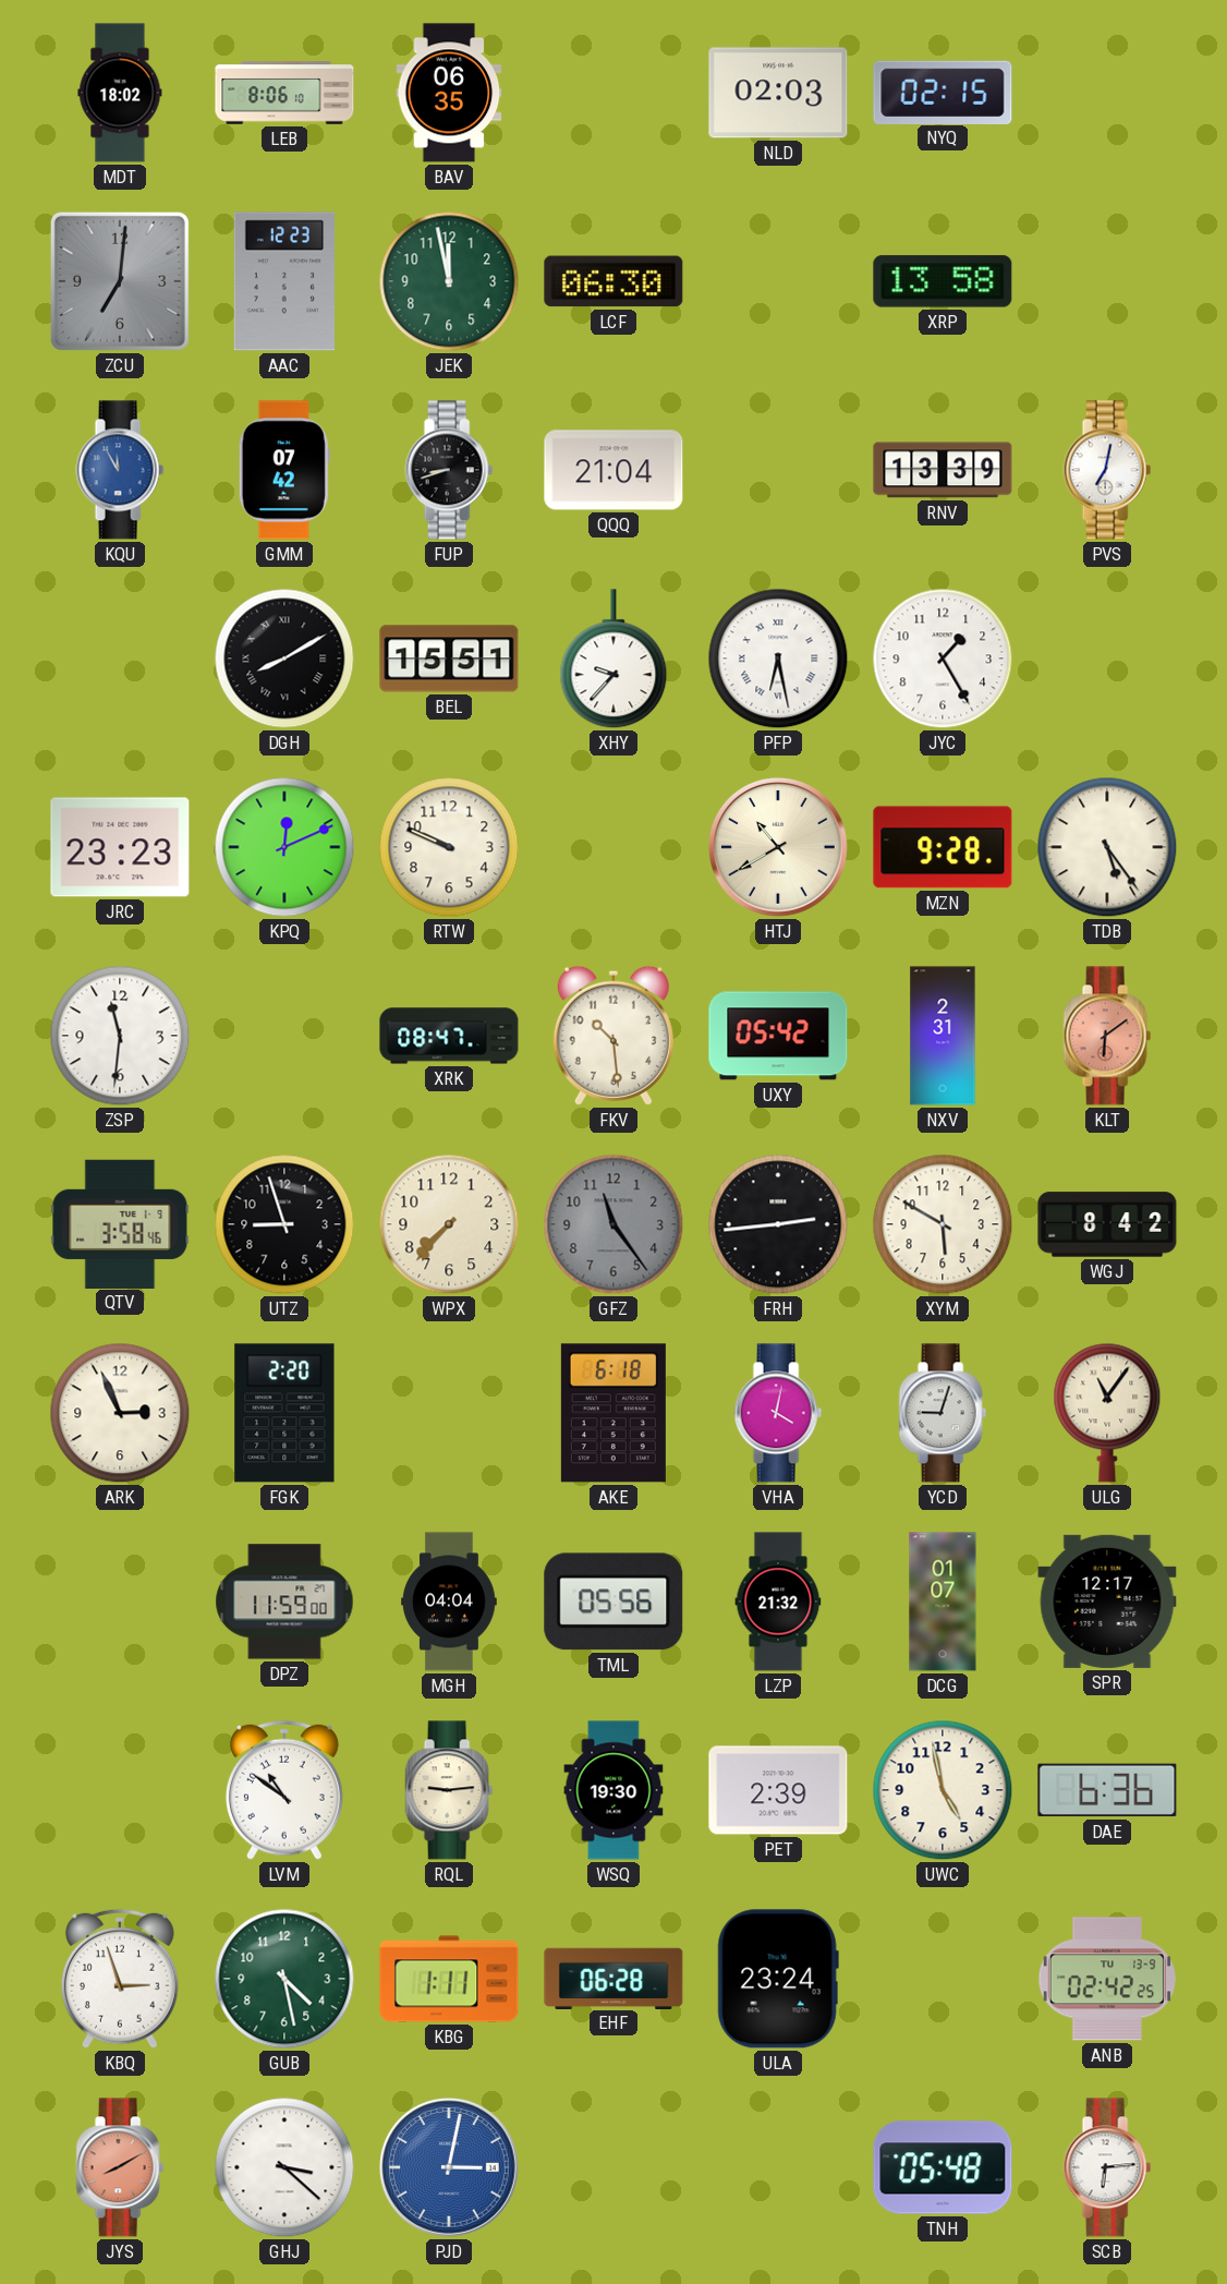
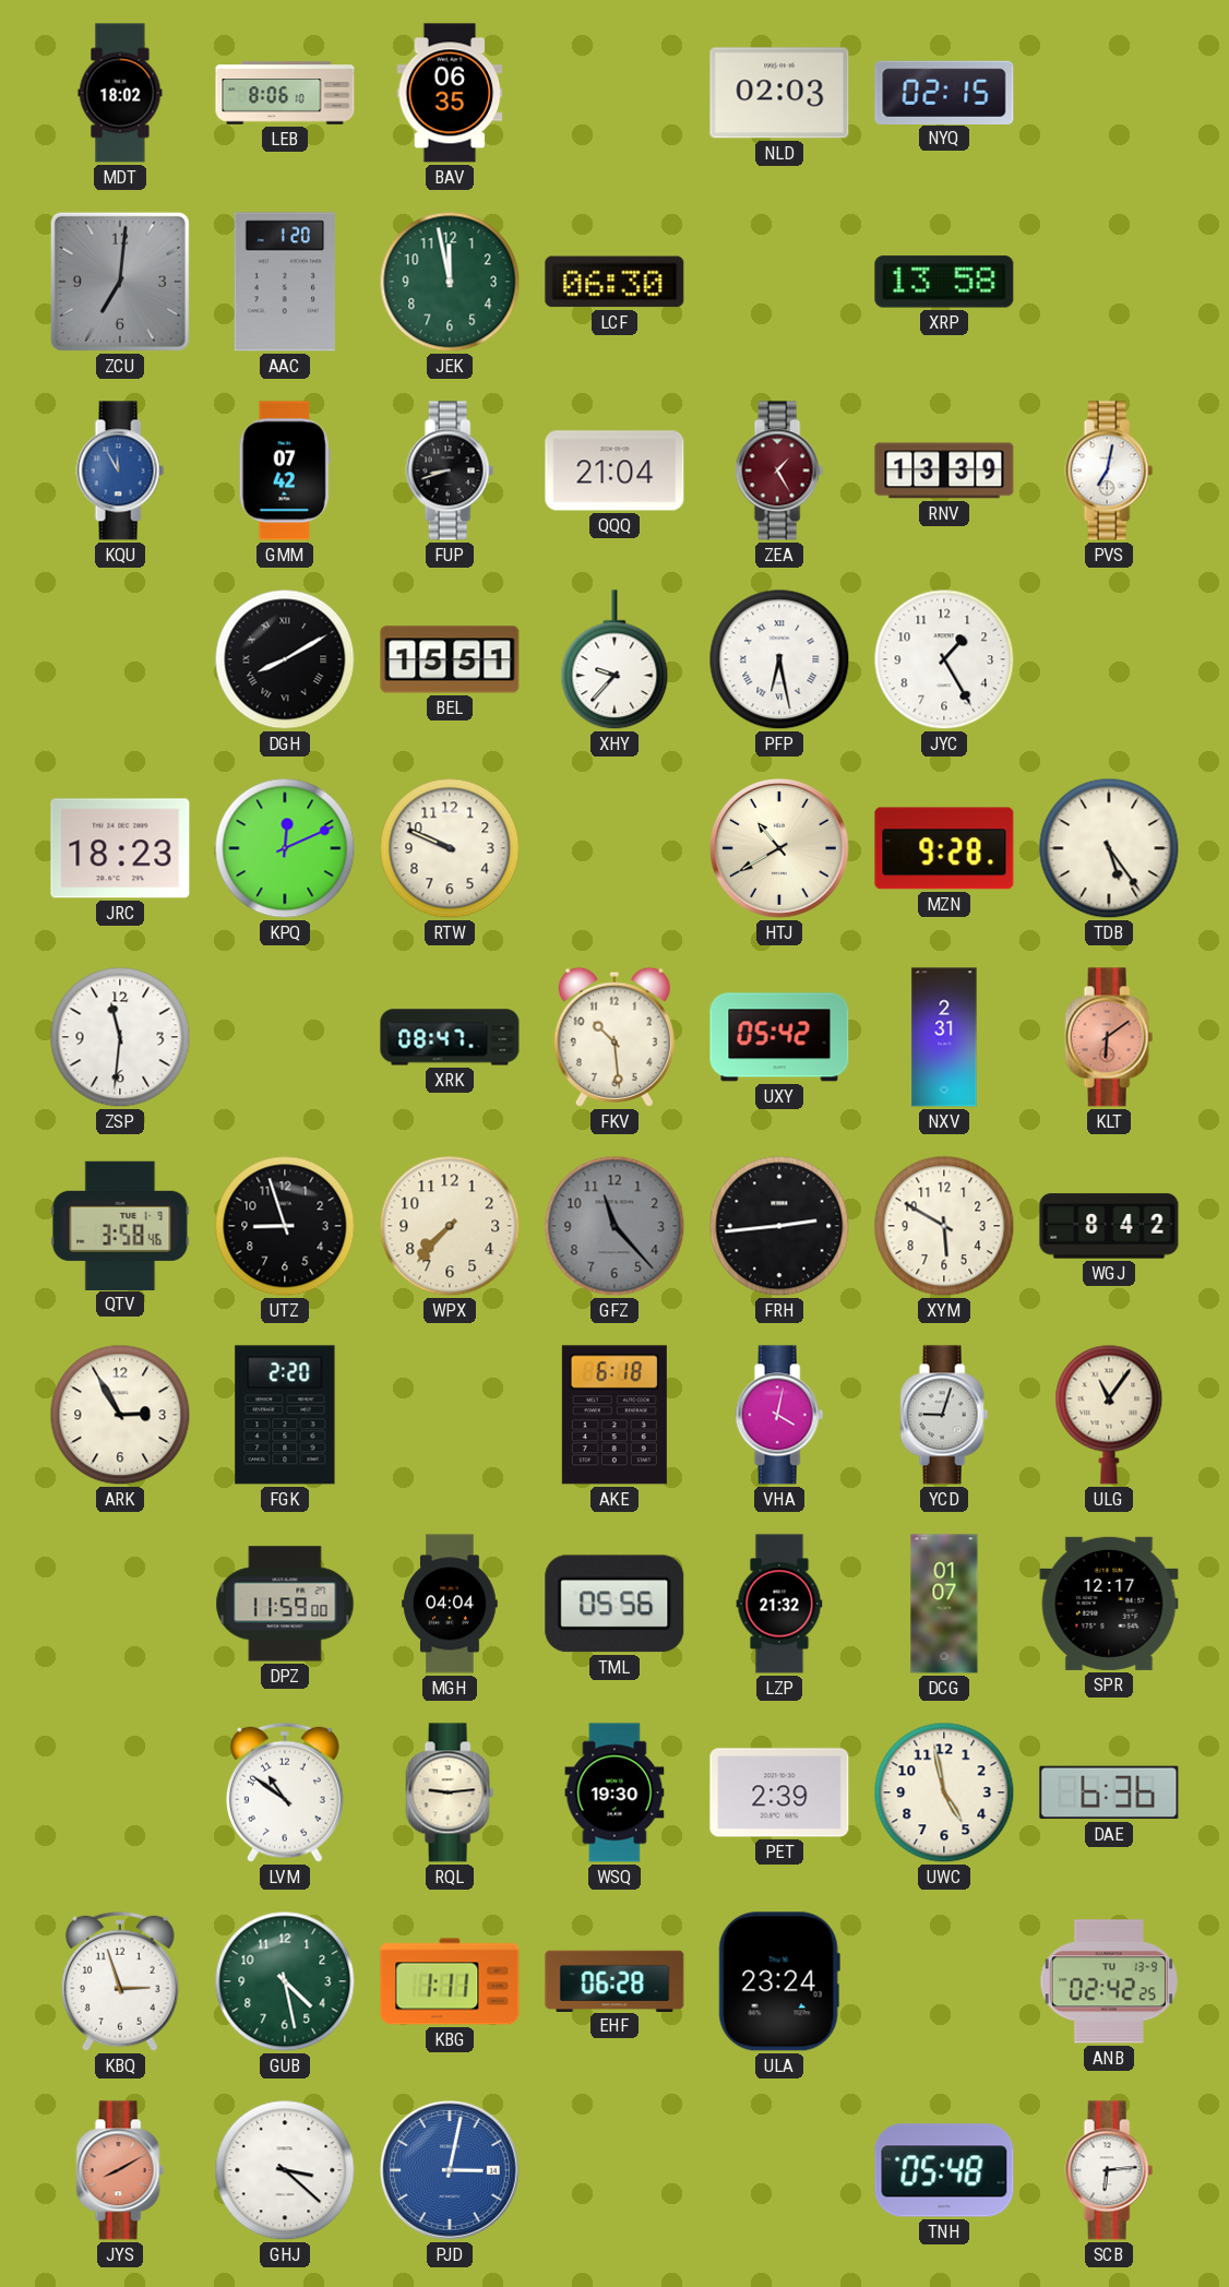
AAC: 12:23 -> 1:20
ZEA: none -> 1:25
JRC: 23:23 -> 18:23
GFZ: 11:24 -> 11:23
ARK: 2:56 -> 2:55
